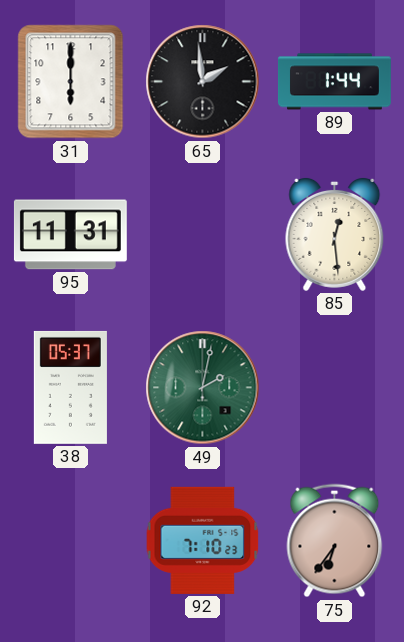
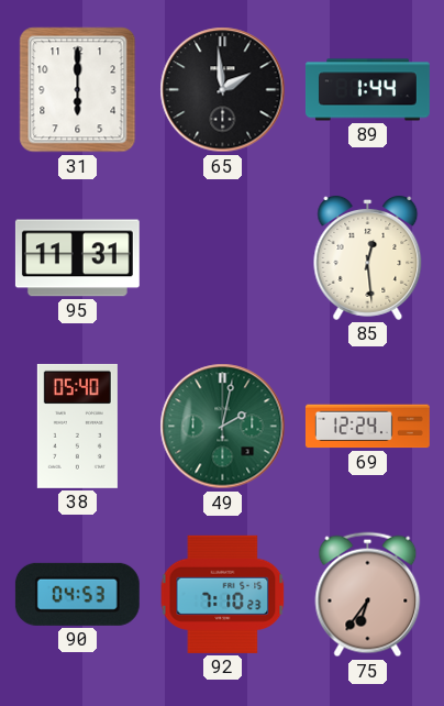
38: 05:37 -> 05:40
69: none -> 12:24
90: none -> 04:53
